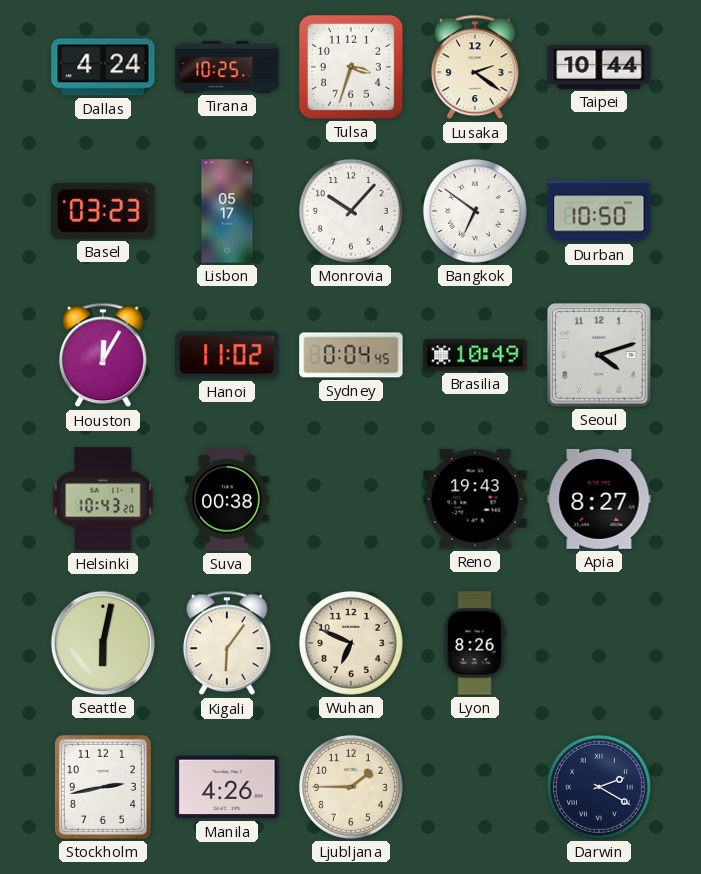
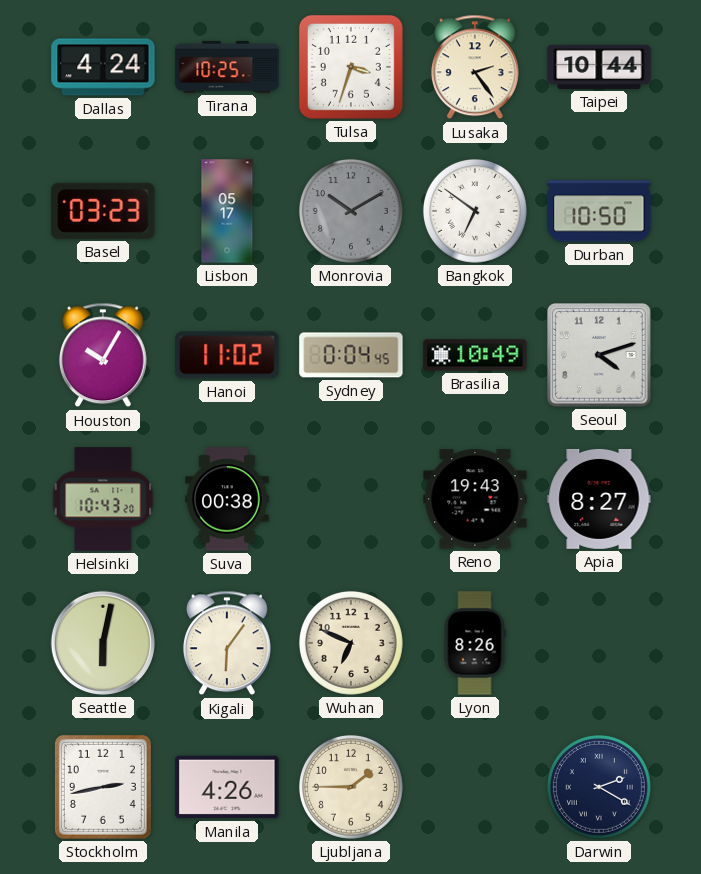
Lusaka: 2:21 -> 2:24
Monrovia: 10:07 -> 10:10
Monrovia dial: white -> grey
Houston: 12:05 -> 10:05
